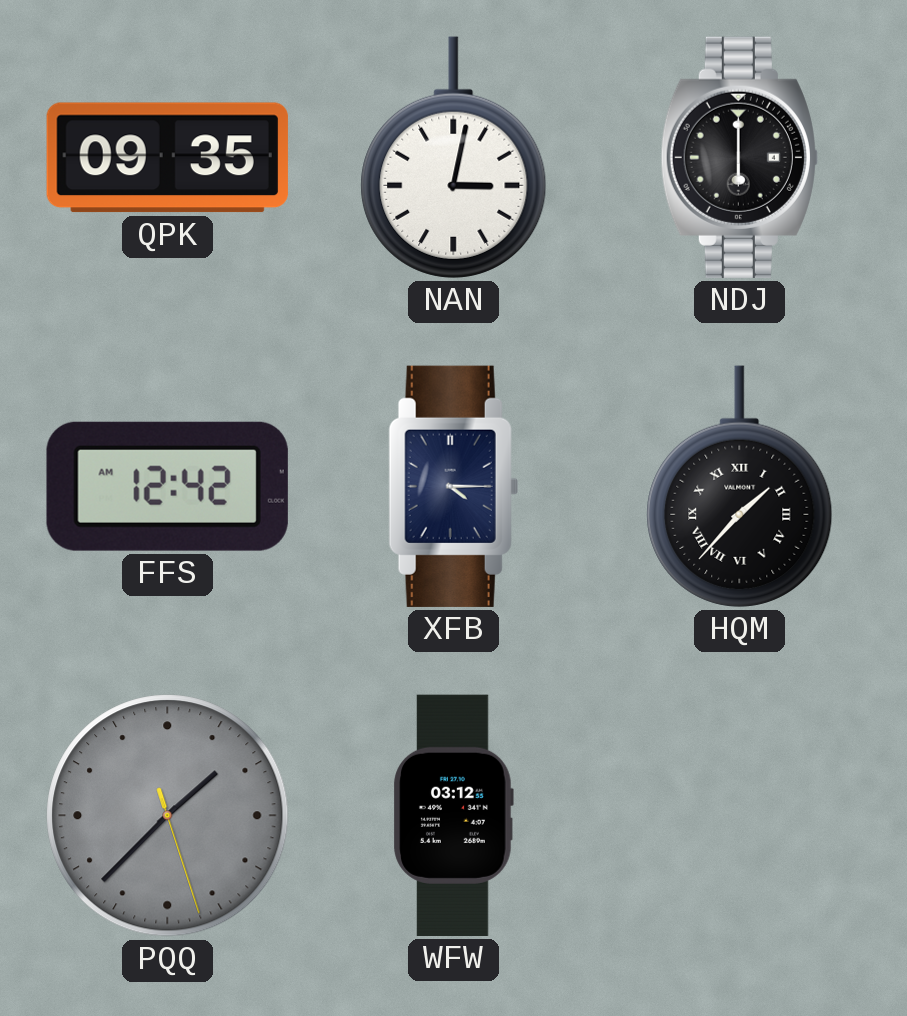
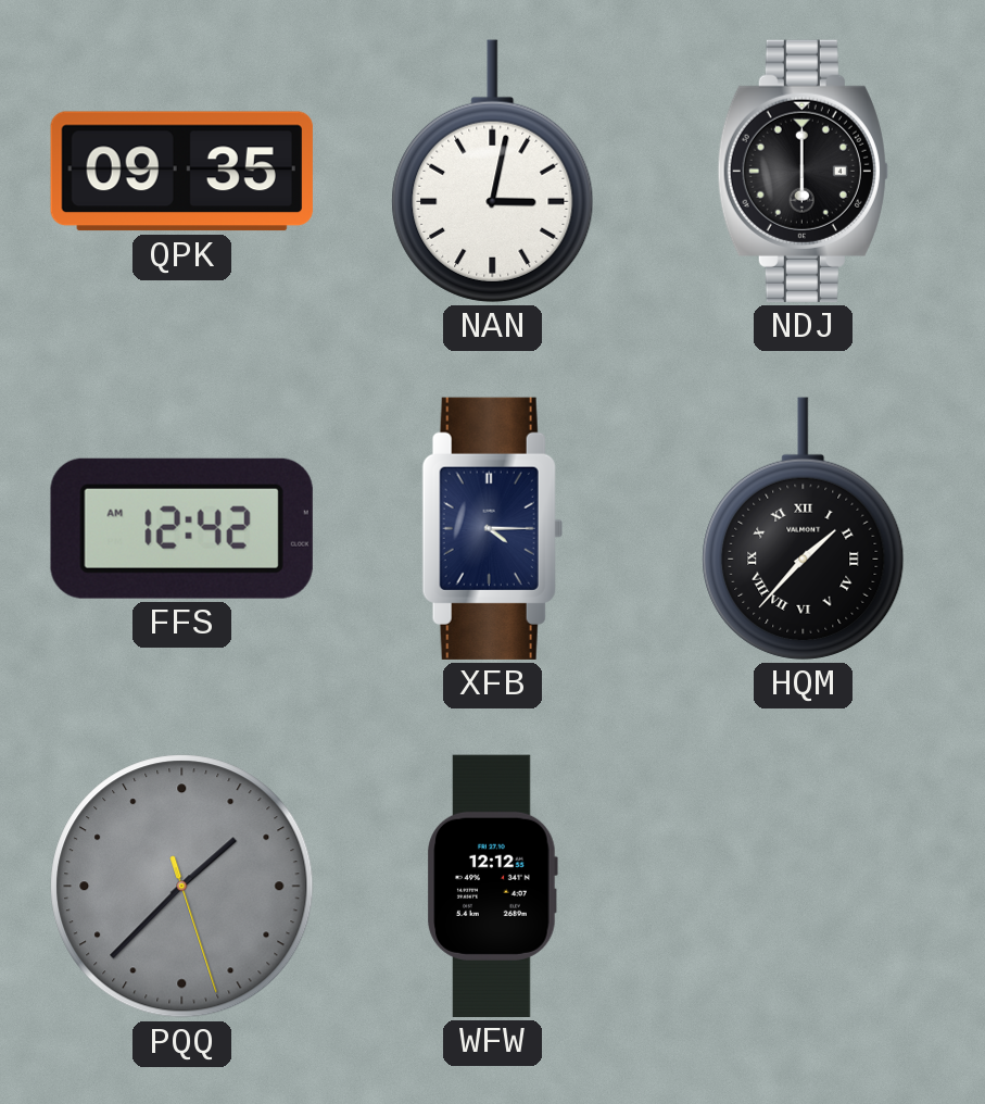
WFW: 03:12 -> 12:12
